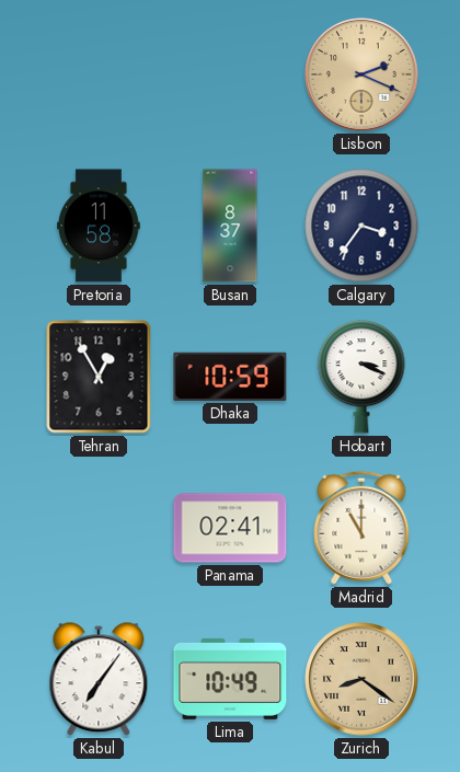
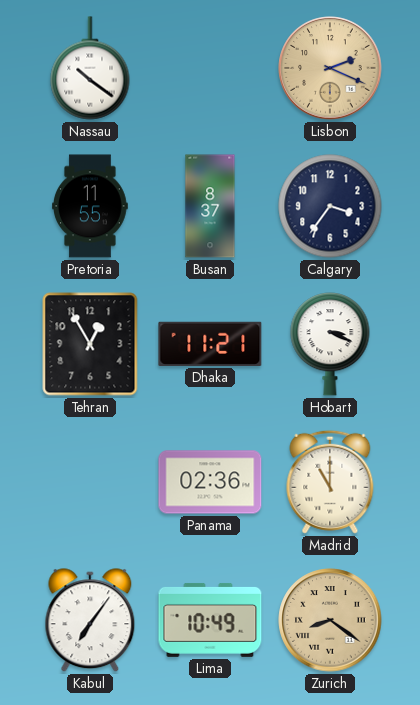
Nassau: none -> 10:21
Pretoria: 11:58 -> 11:55
Dhaka: 10:59 -> 11:21
Panama: 02:41 -> 02:36
